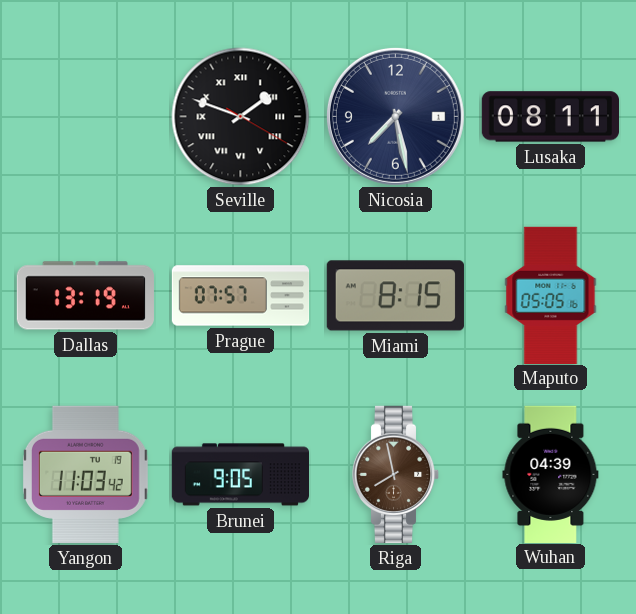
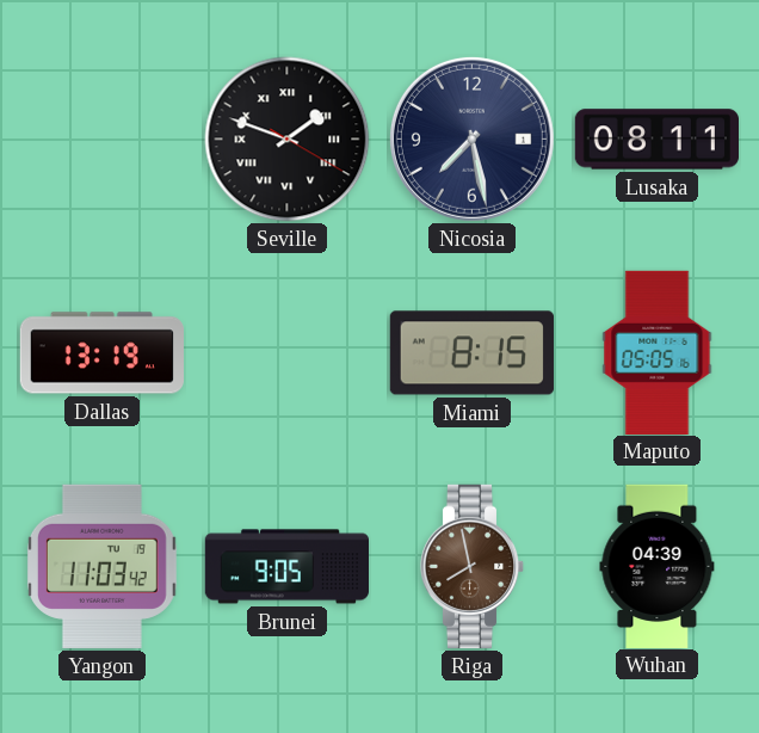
Prague: 07:57 -> none
